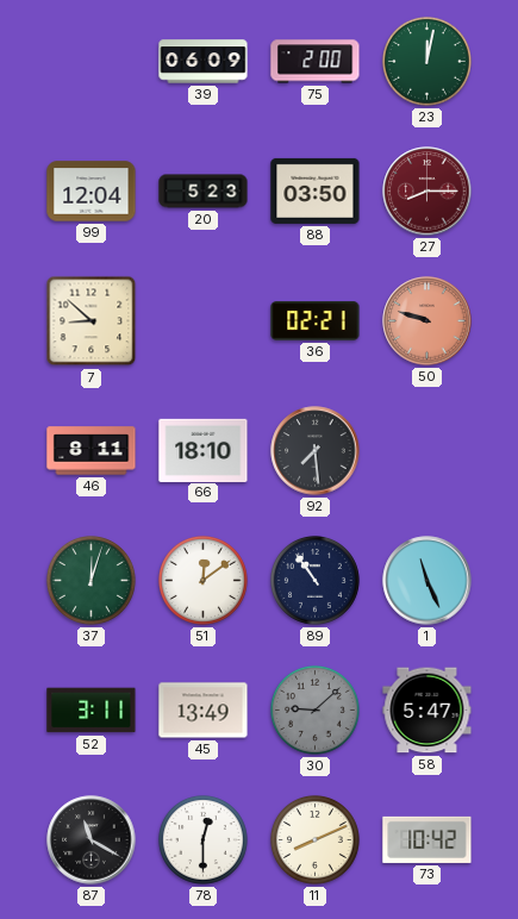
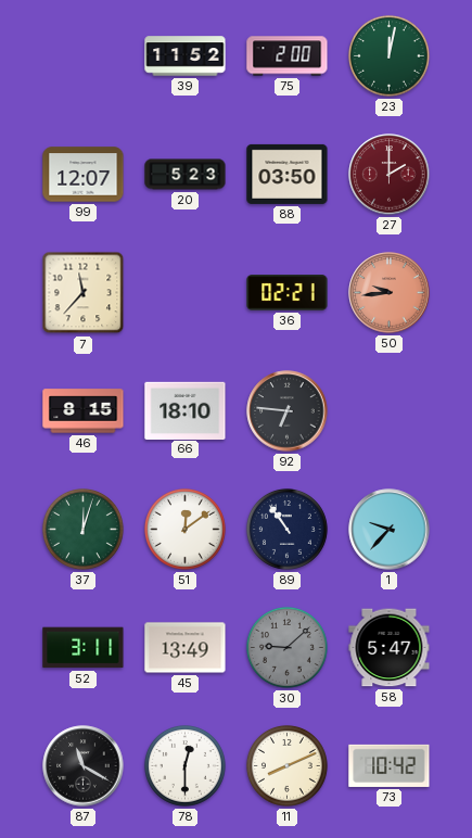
39: 06:09 -> 11:52
99: 12:04 -> 12:07
27: 8:15 -> 2:00
7: 8:52 -> 11:37
50: 9:48 -> 9:44
46: 8:11 -> 8:15
92: 7:29 -> 6:46
1: 11:26 -> 9:37
